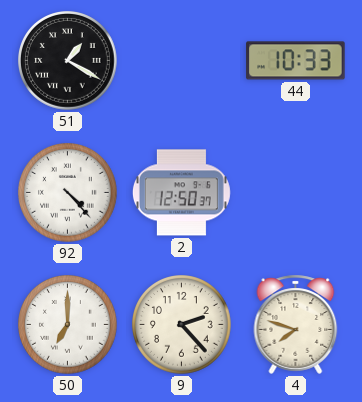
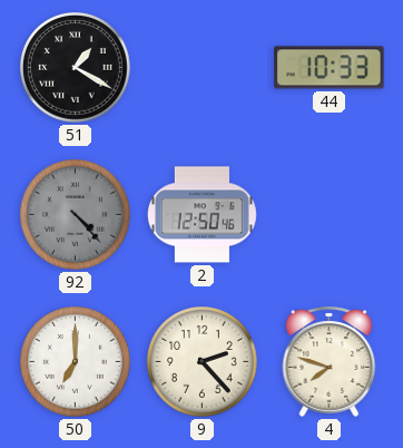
92 dial: white -> grey
2: 12:50:37 -> 12:50:46
